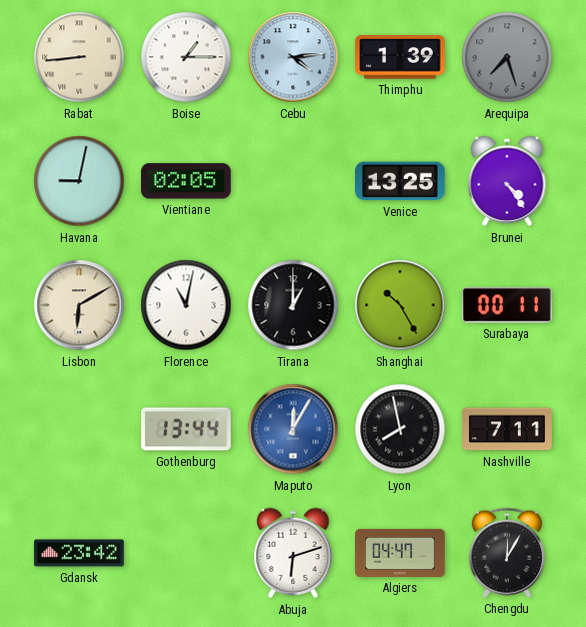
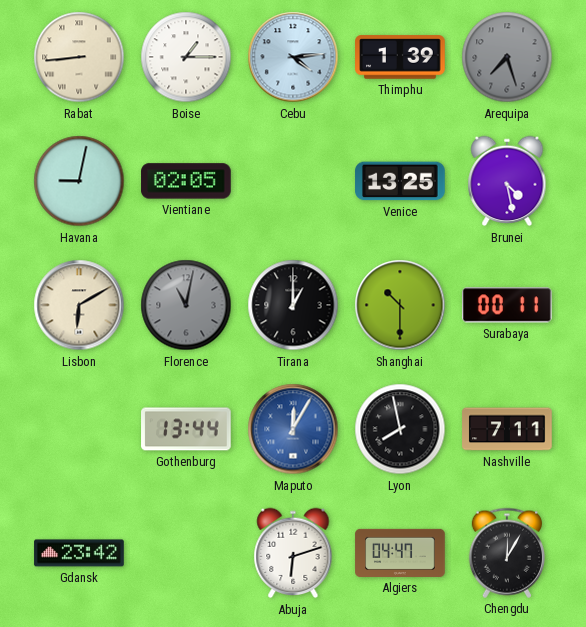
Brunei: 4:24 -> 4:28
Florence dial: white -> grey
Shanghai: 10:25 -> 10:30
